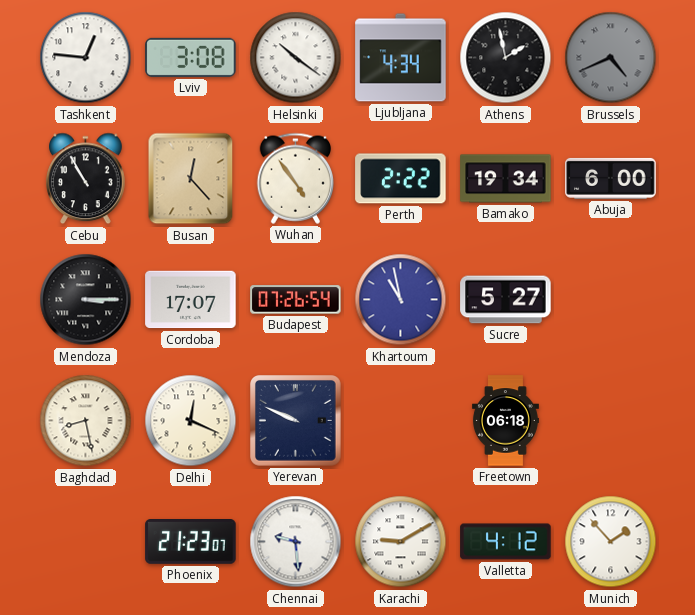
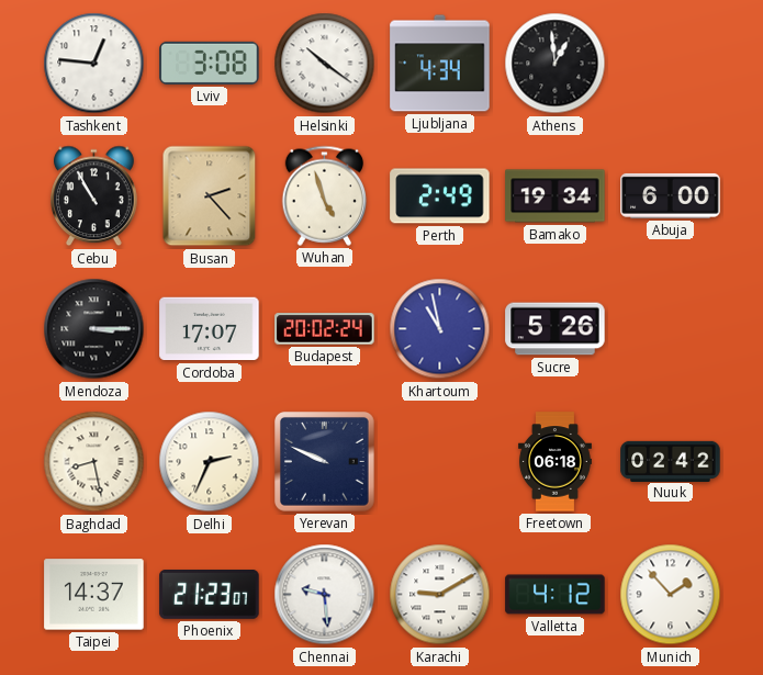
Athens: 1:58 -> 12:59
Brussels: 4:41 -> none
Busan: 12:23 -> 2:23
Wuhan: 4:54 -> 4:57
Perth: 2:22 -> 2:49
Budapest: 07:26 -> 20:02
Sucre: 5:27 -> 5:26
Delhi: 12:19 -> 2:34
Nuuk: none -> 02:42
Taipei: none -> 14:37
